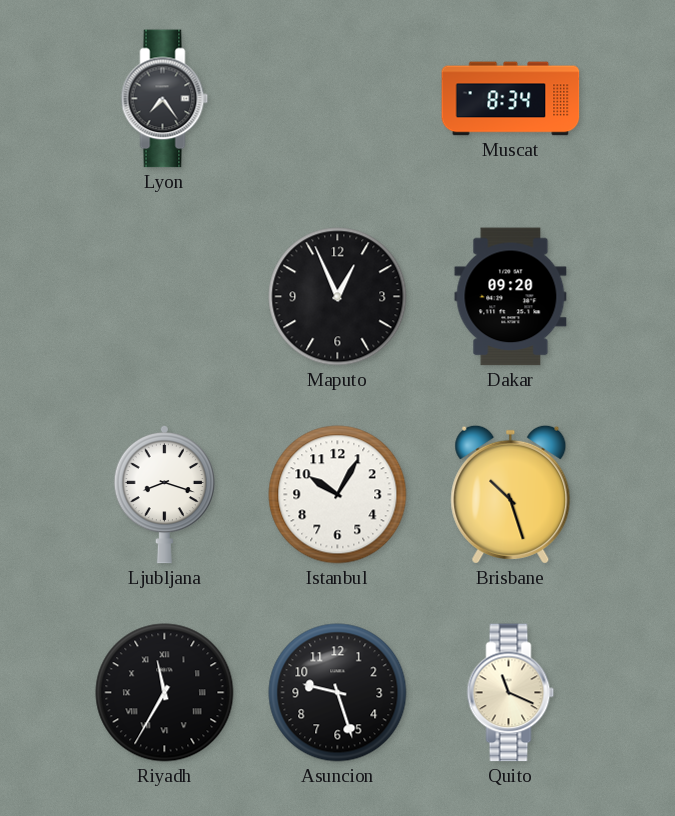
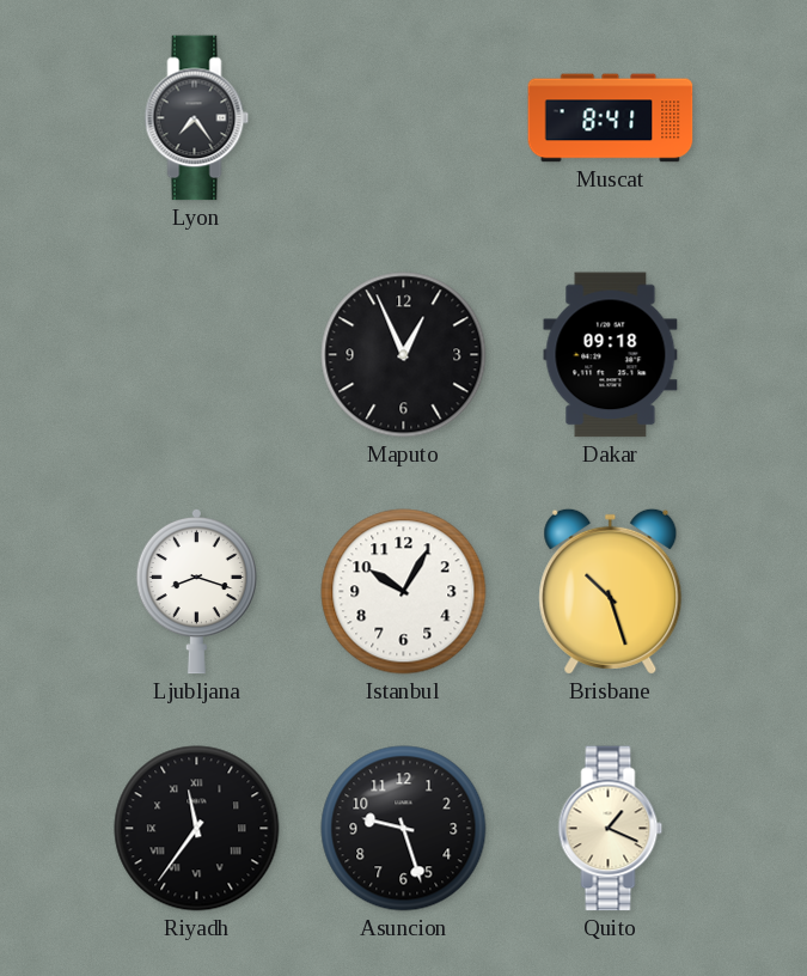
Muscat: 8:34 -> 8:41
Dakar: 09:20 -> 09:18
Riyadh: 11:35 -> 11:36
Quito: 11:19 -> 1:19
